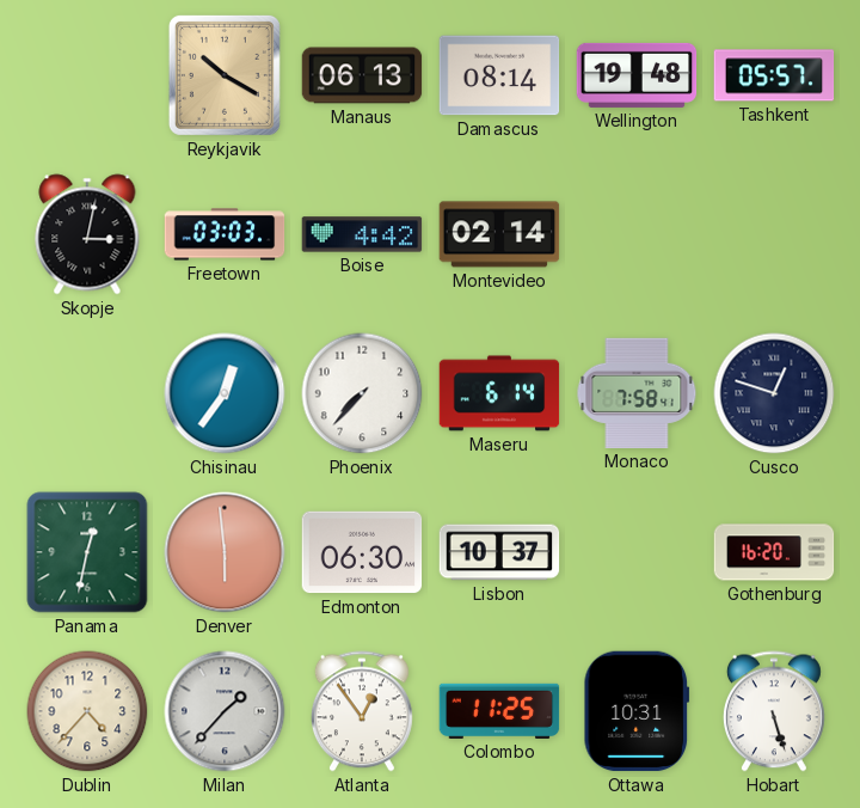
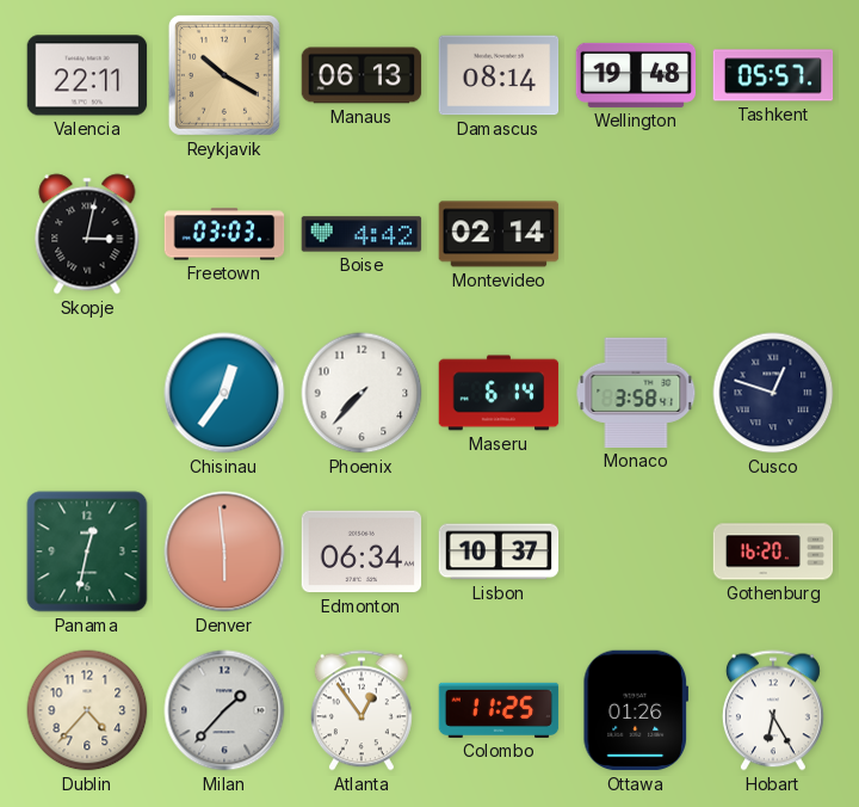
Valencia: none -> 22:11
Monaco: 7:58 -> 3:58
Edmonton: 06:30 -> 06:34
Ottawa: 10:31 -> 01:26
Hobart: 5:27 -> 6:25
